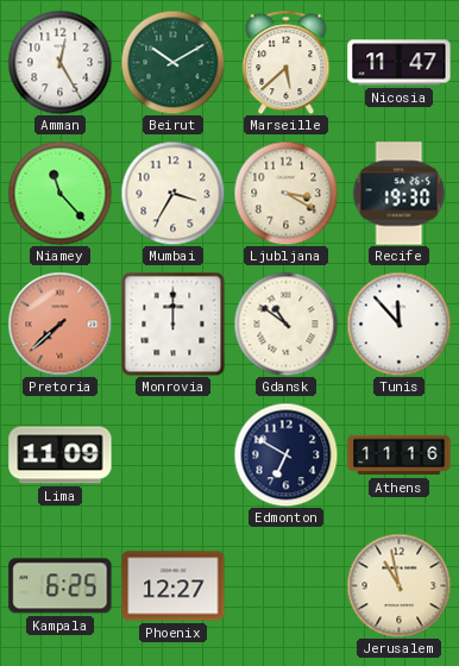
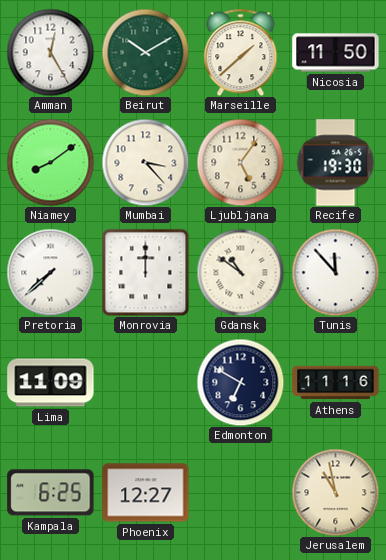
Marseille: 5:38 -> 1:38
Nicosia: 11:47 -> 11:50
Niamey: 11:23 -> 8:09
Mumbai: 3:35 -> 3:23
Ljubljana: 3:20 -> 5:06
Pretoria dial: salmon -> white
